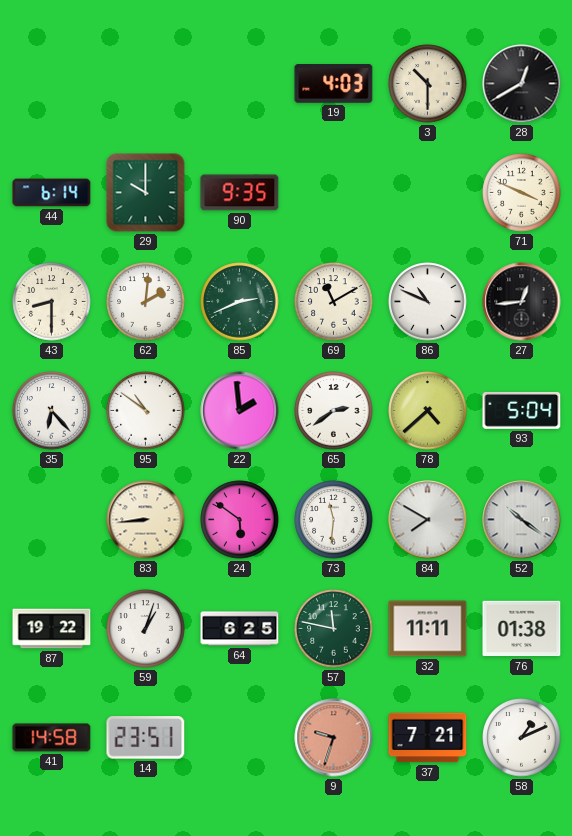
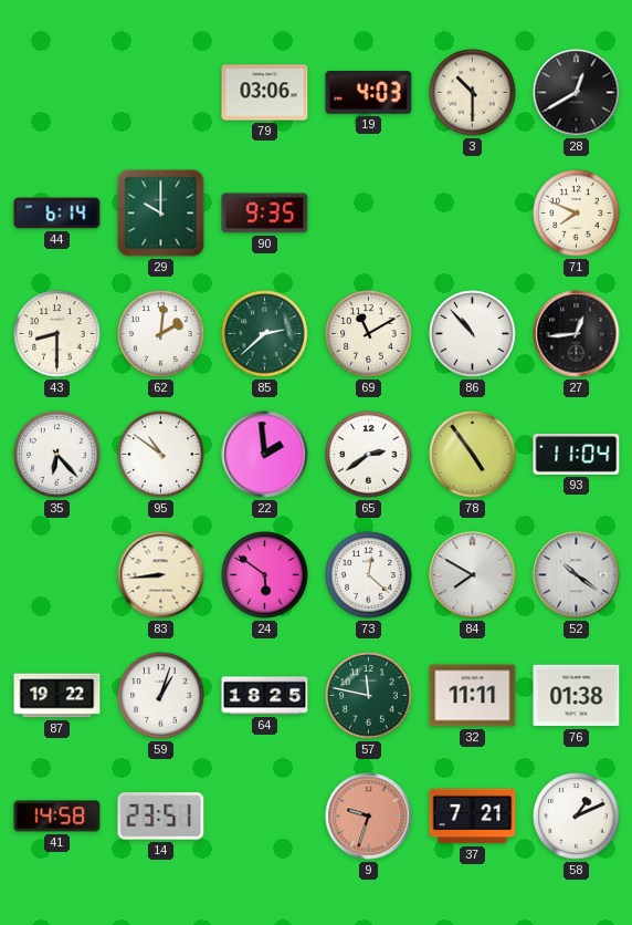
79: none -> 03:06
71: 3:49 -> 7:49
85: 2:41 -> 2:38
86: 10:49 -> 10:53
78: 4:38 -> 4:54
93: 5:04 -> 11:04
73: 11:31 -> 12:22
64: 6:25 -> 18:25
